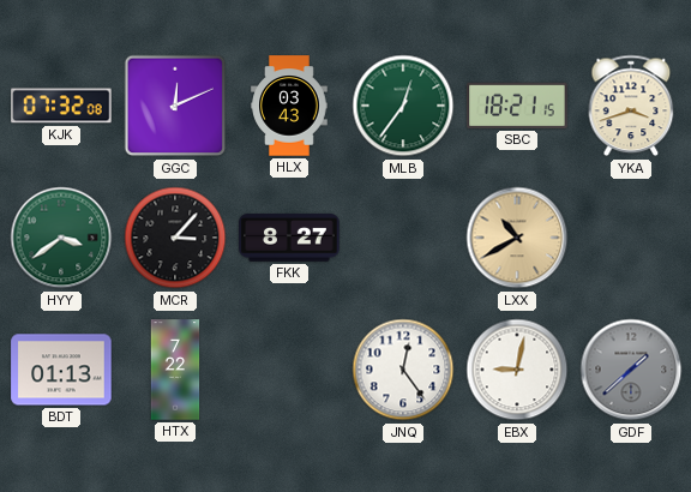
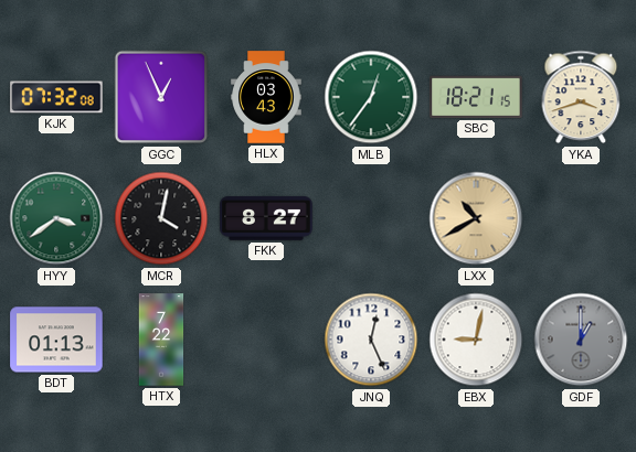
GGC: 12:11 -> 12:56
MCR: 3:07 -> 4:02
JNQ: 12:24 -> 12:26
GDF: 1:38 -> 1:00
